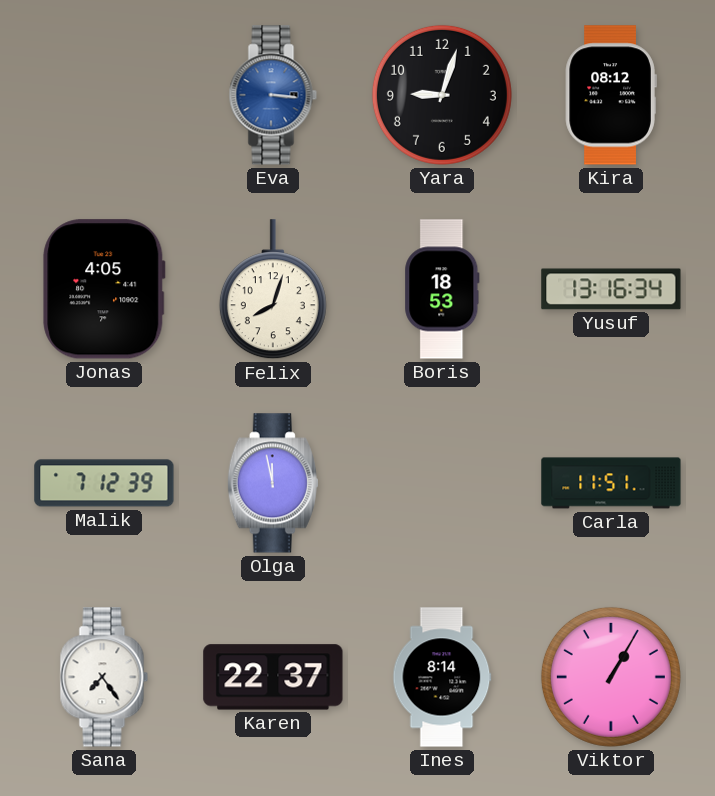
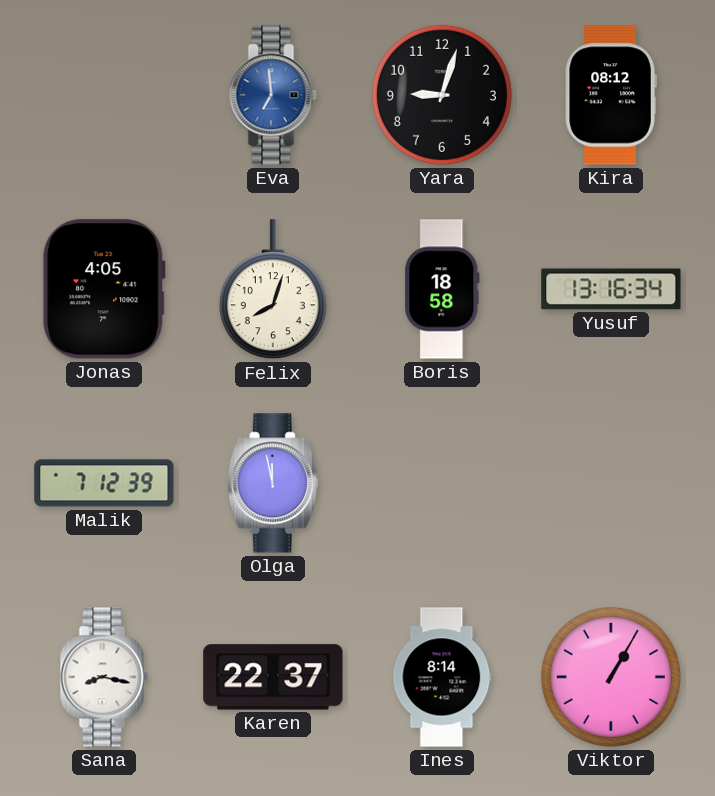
Eva: 3:16 -> 6:59
Boris: 18:53 -> 18:58
Carla: 11:51 -> none
Sana: 7:24 -> 8:17
